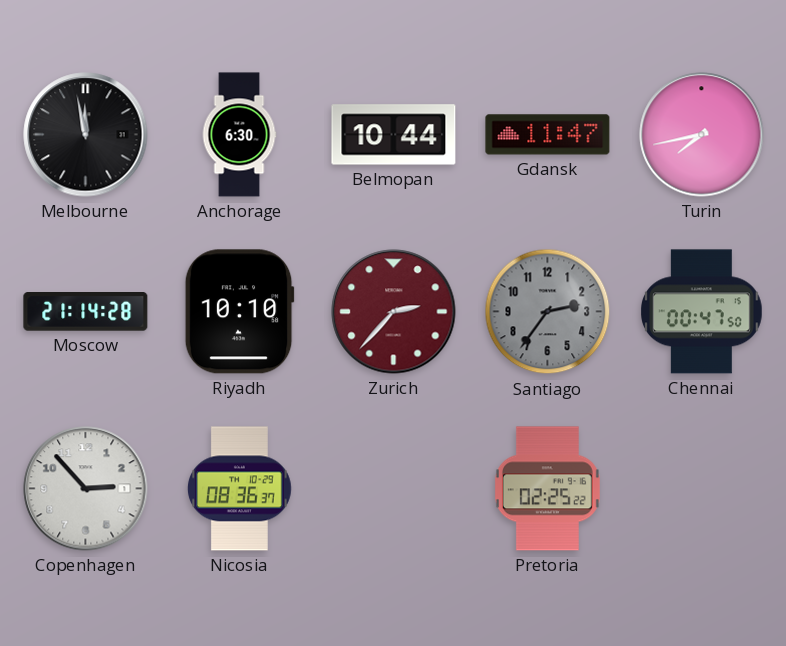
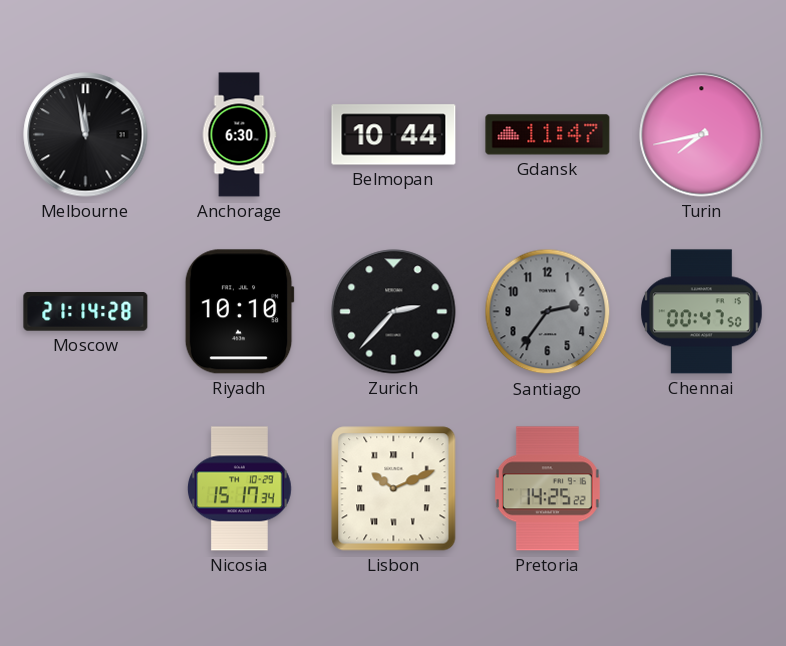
Zurich dial: burgundy -> black
Copenhagen: 2:53 -> none
Nicosia: 08:36 -> 15:17
Lisbon: none -> 10:11
Pretoria: 02:25 -> 14:25
